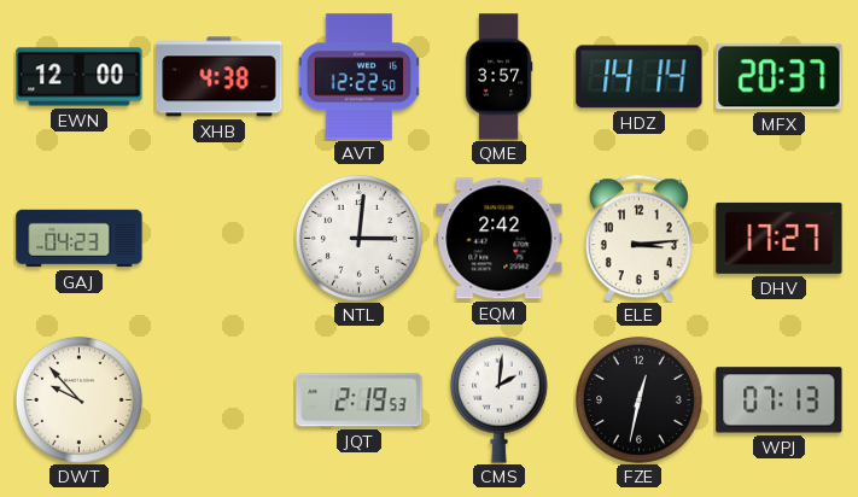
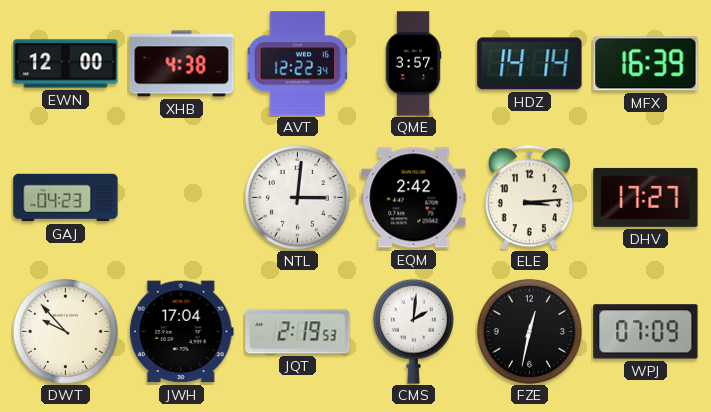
AVT: 12:22:50 -> 12:22:34
MFX: 20:37 -> 16:39
JWH: none -> 17:04
WPJ: 07:13 -> 07:09
